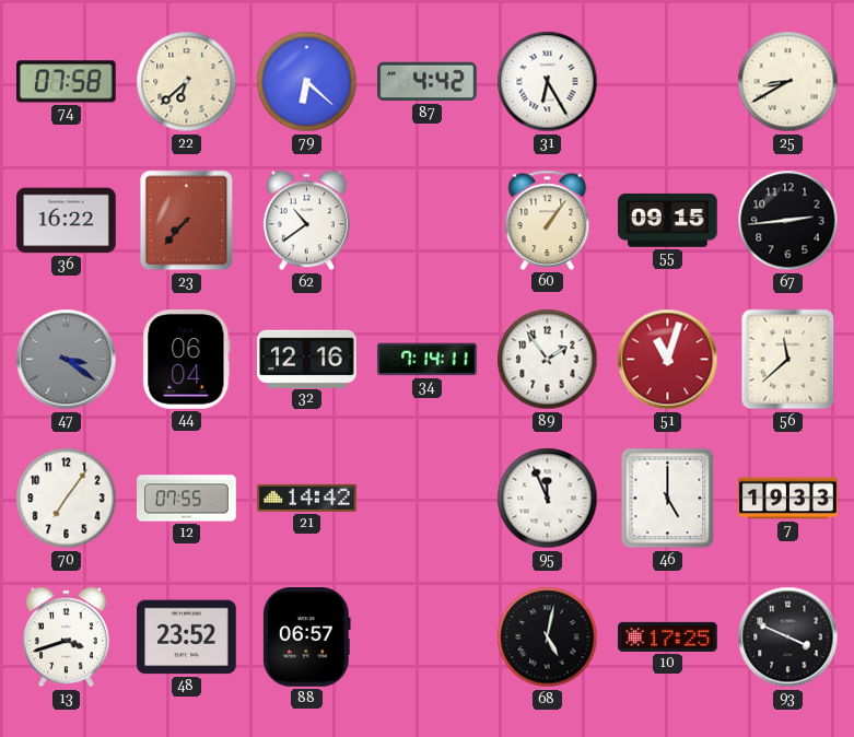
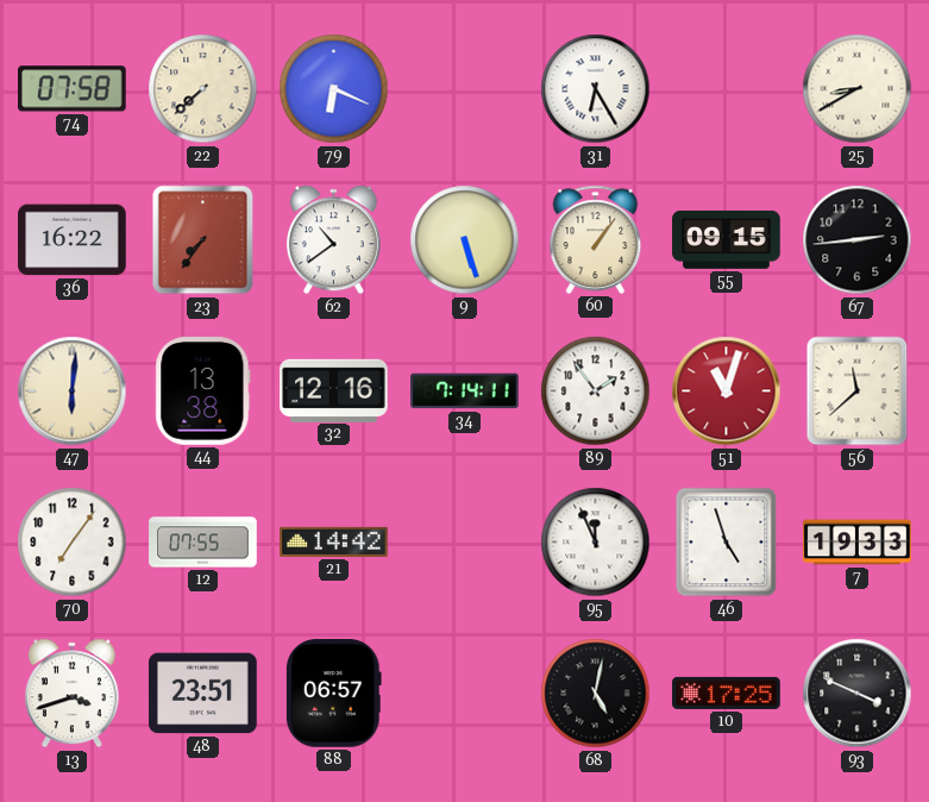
22: 6:38 -> 7:38
79: 6:22 -> 6:19
87: 4:42 -> none
23: 7:37 -> 7:36
9: none -> 5:27
47: 3:21 -> 6:01
47 dial: grey -> cream
44: 06:04 -> 13:38
46: 5:00 -> 4:57
48: 23:52 -> 23:51
